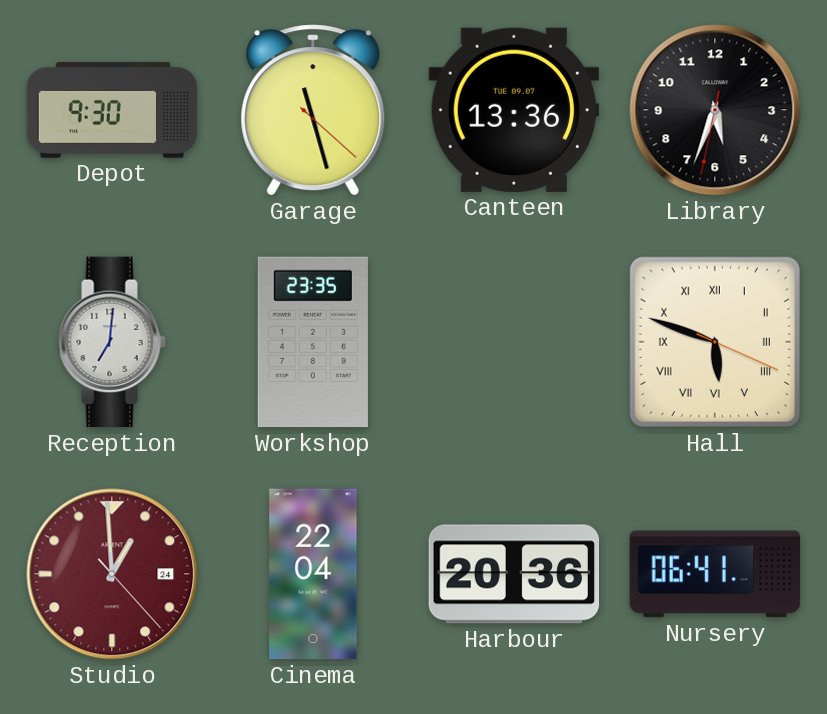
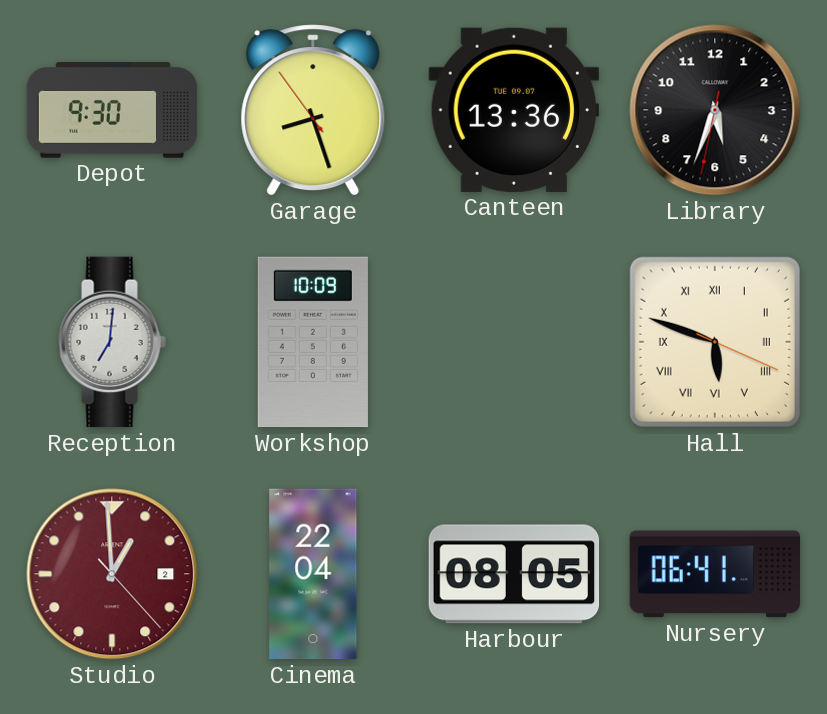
Garage: 11:27 -> 8:26
Workshop: 23:35 -> 10:09
Studio date: 24 -> 2
Harbour: 20:36 -> 08:05
